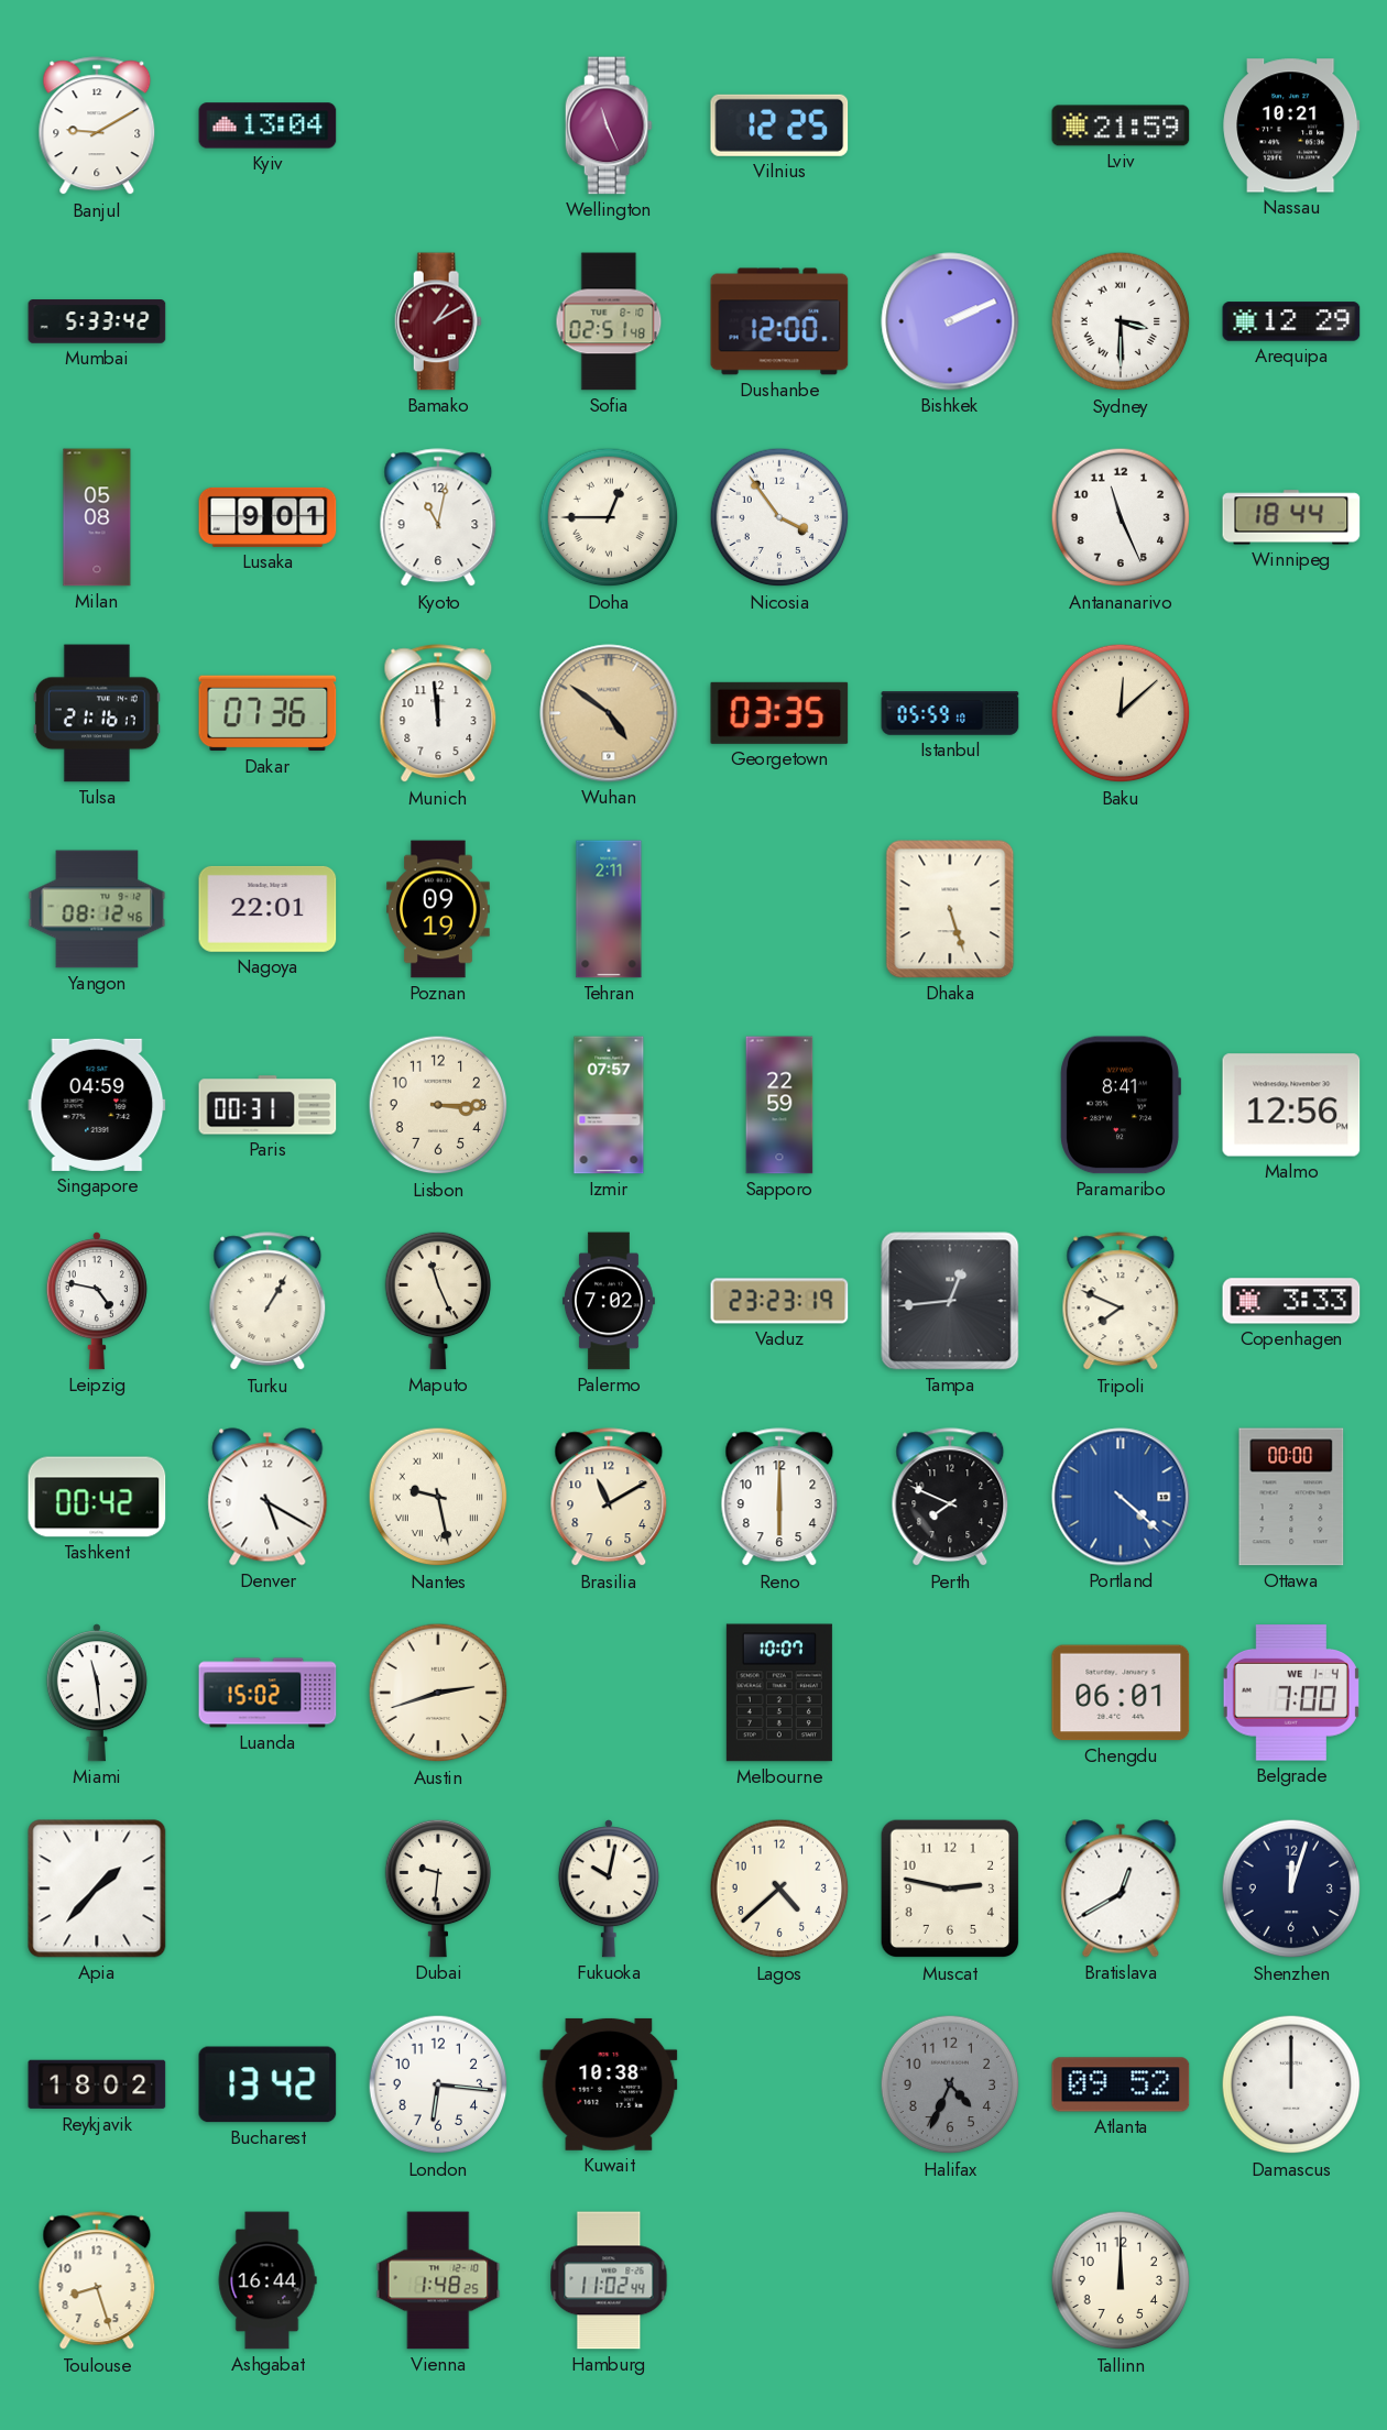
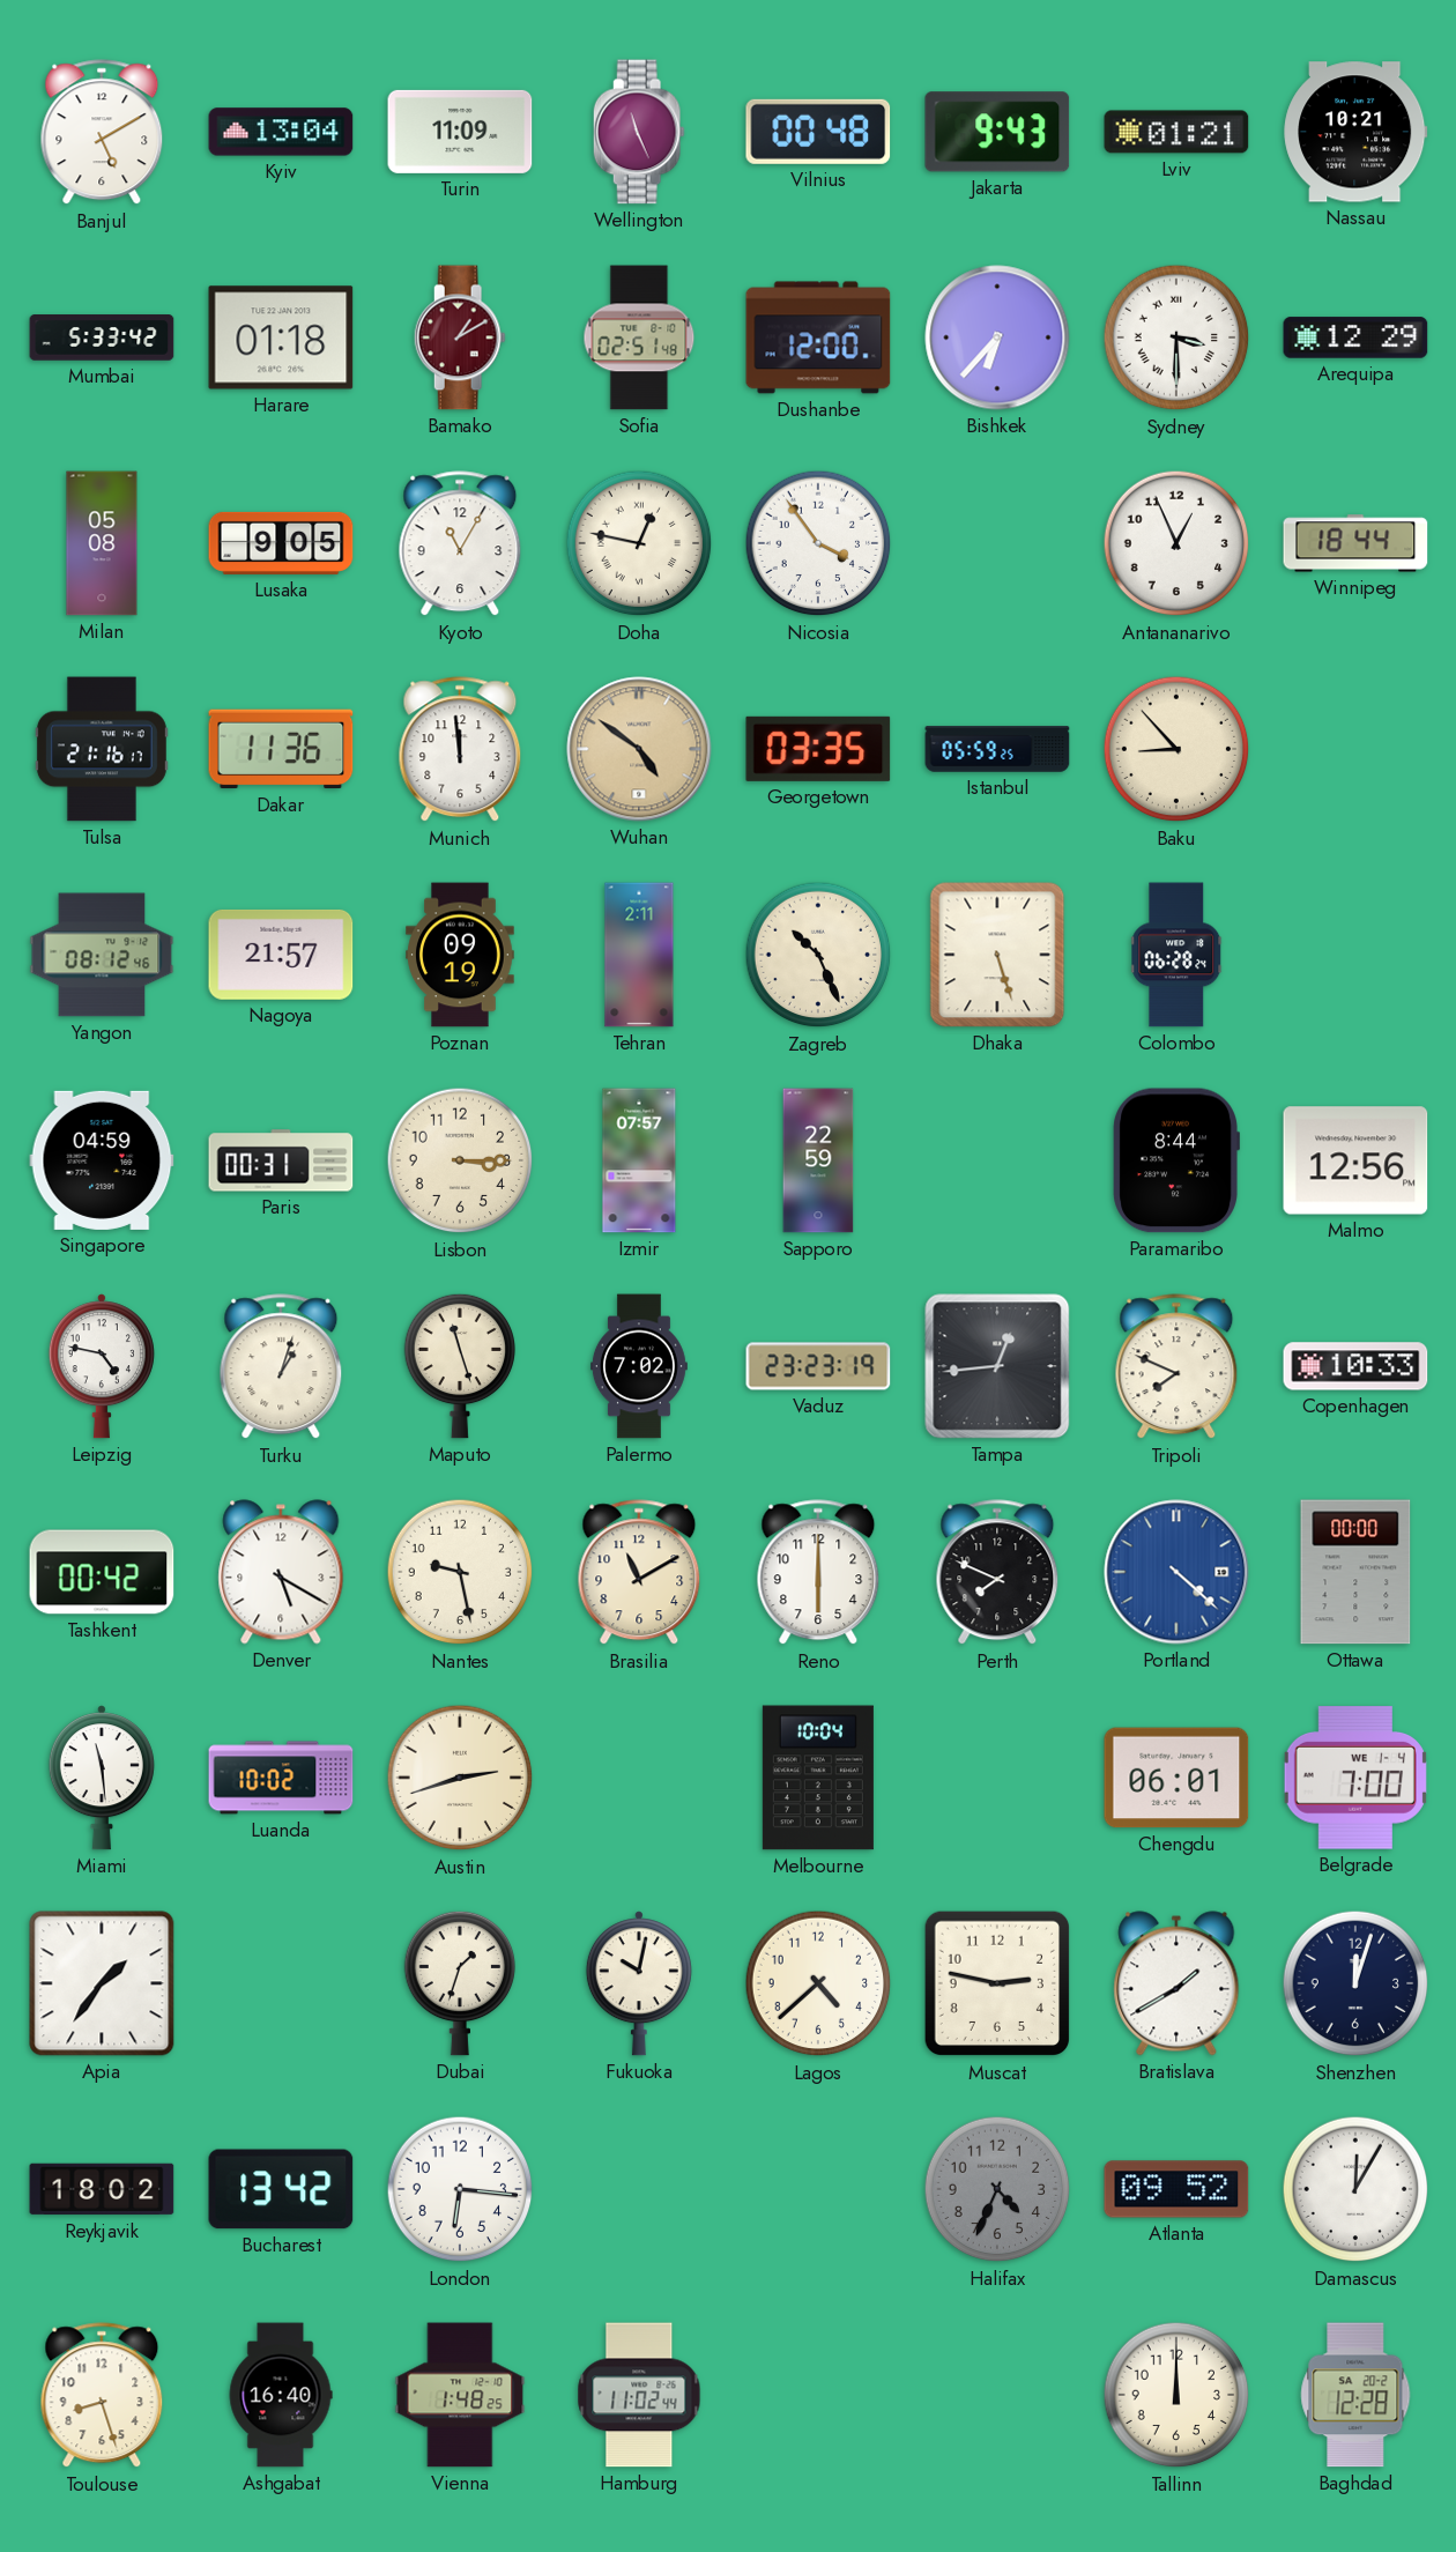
Banjul: 9:10 -> 5:10
Turin: none -> 11:09
Vilnius: 12:25 -> 00:48
Jakarta: none -> 9:43
Lviv: 21:59 -> 01:21
Harare: none -> 01:18
Bishkek: 2:11 -> 6:37
Lusaka: 9:01 -> 9:05
Kyoto: 11:02 -> 11:05
Doha: 12:45 -> 12:47
Antananarivo: 11:26 -> 12:56
Dakar: 07:36 -> 11:36
Istanbul: 05:59:10 -> 05:59:25
Baku: 12:08 -> 8:53
Nagoya: 22:01 -> 21:57
Zagreb: none -> 10:26
Colombo: none -> 06:28
Paramaribo: 8:41 -> 8:44
Turku: 1:05 -> 1:03
Maputo: 11:26 -> 11:27
Copenhagen: 3:33 -> 10:33
Nantes numerals: Roman -> Arabic
Luanda: 15:02 -> 10:02
Melbourne: 10:07 -> 10:04
Apia: 1:37 -> 1:36
Dubai: 9:31 -> 1:33
Bratislava: 12:40 -> 1:40
Kuwait: 10:38 -> none
Damascus: 12:00 -> 12:05
Ashgabat: 16:44 -> 16:40
Baghdad: none -> 12:28
